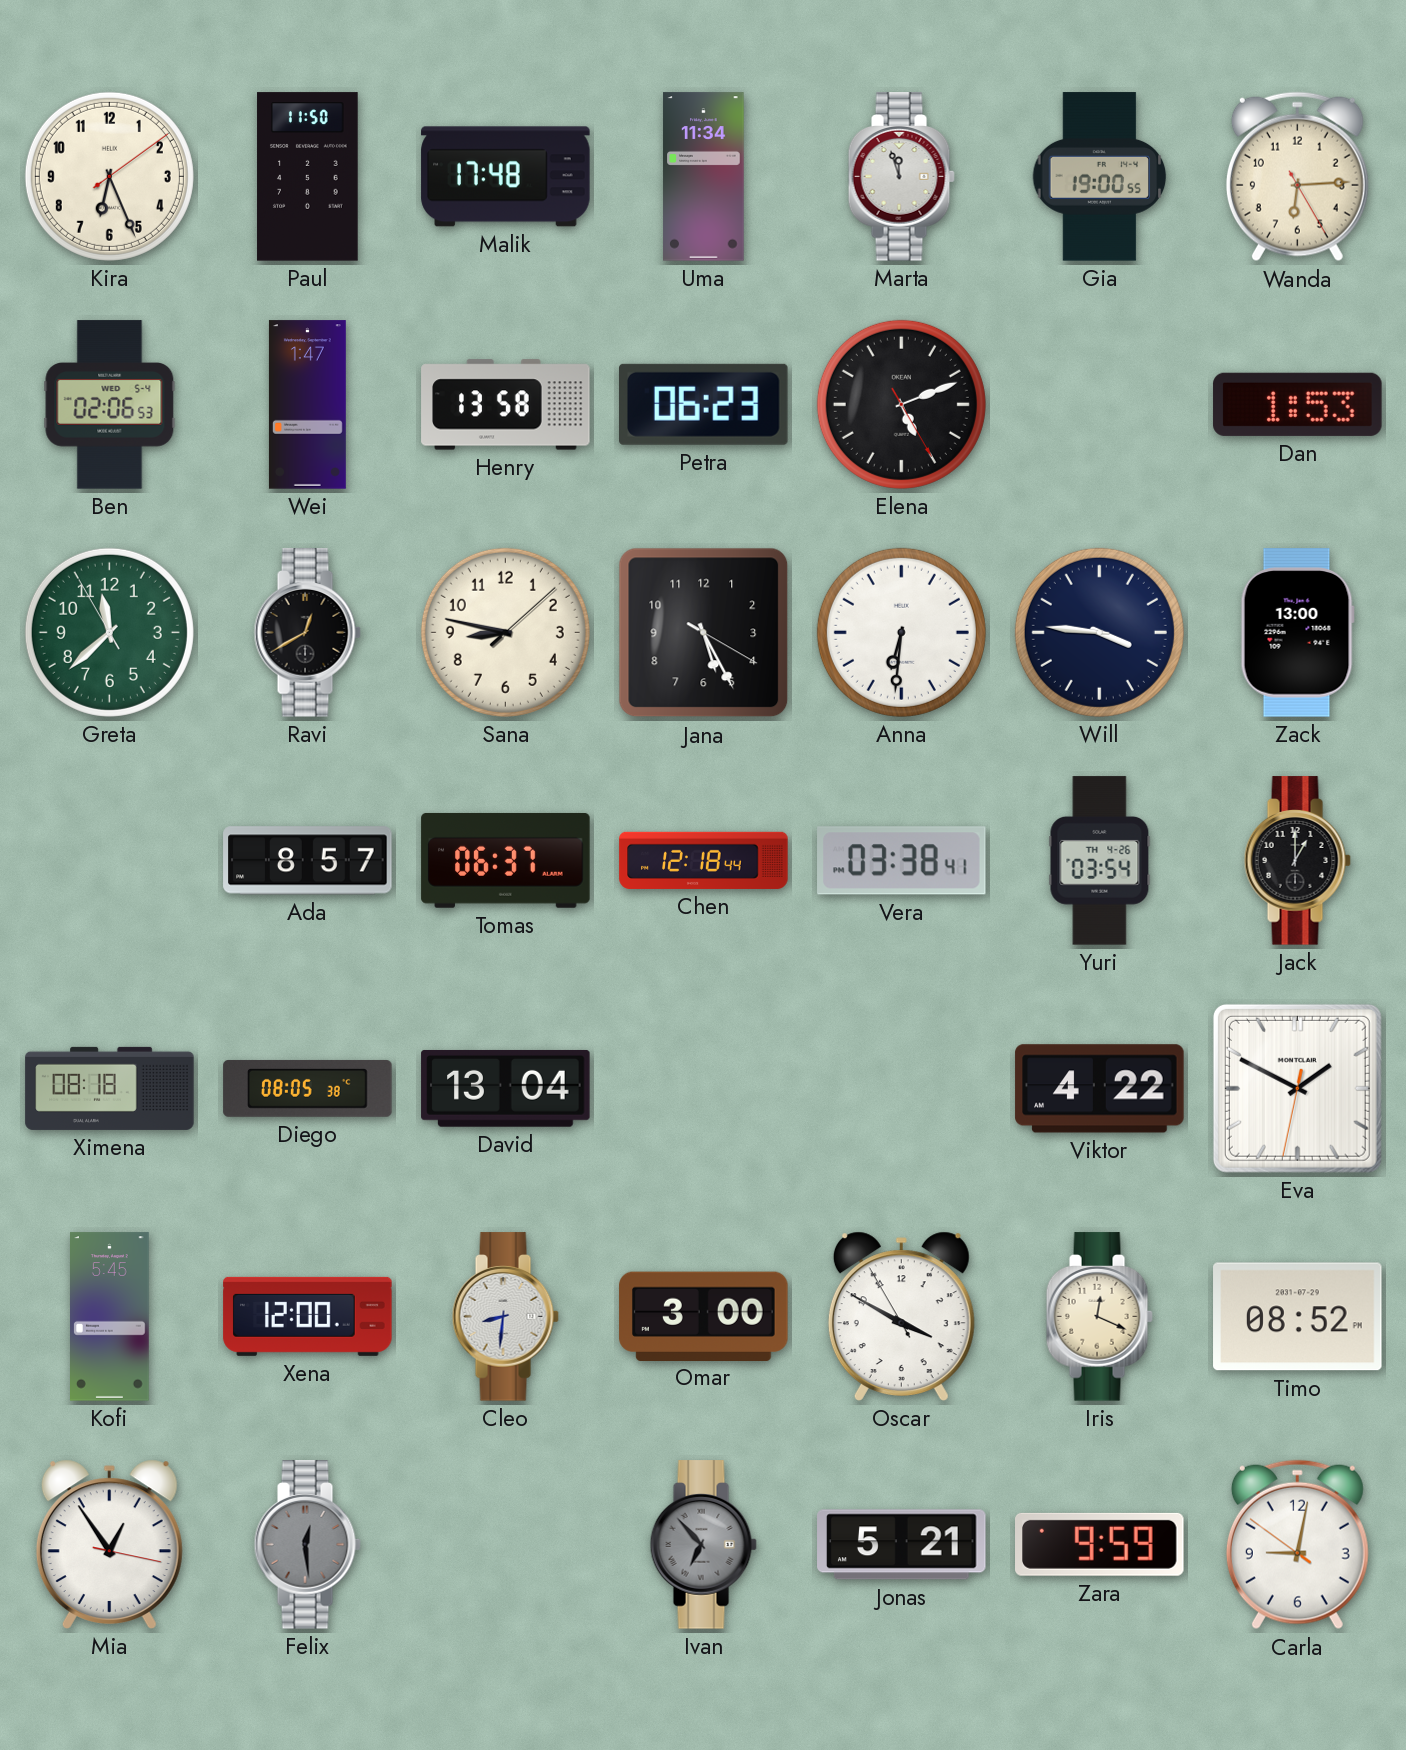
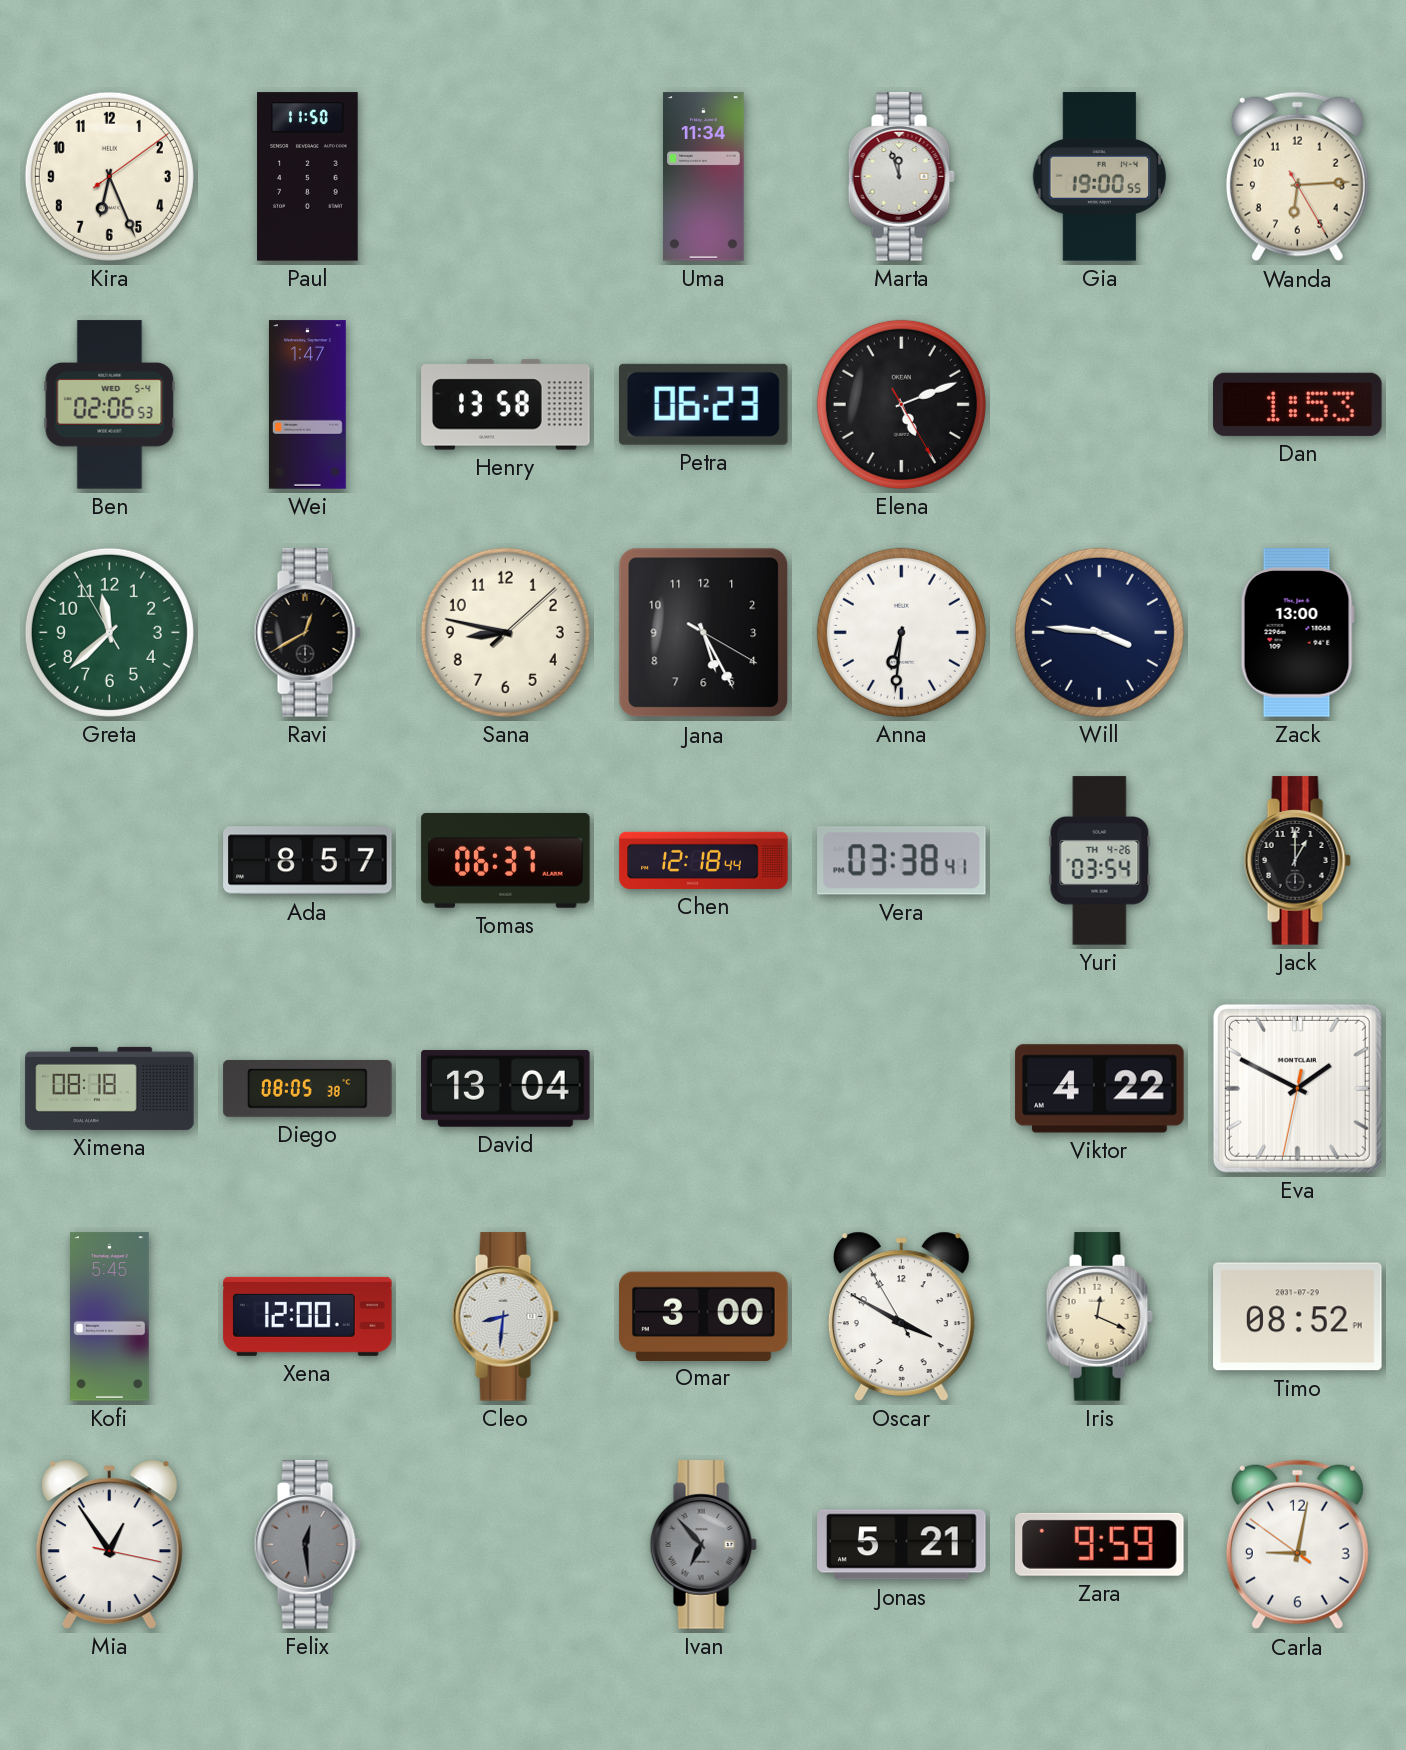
Malik: 17:48 -> none
